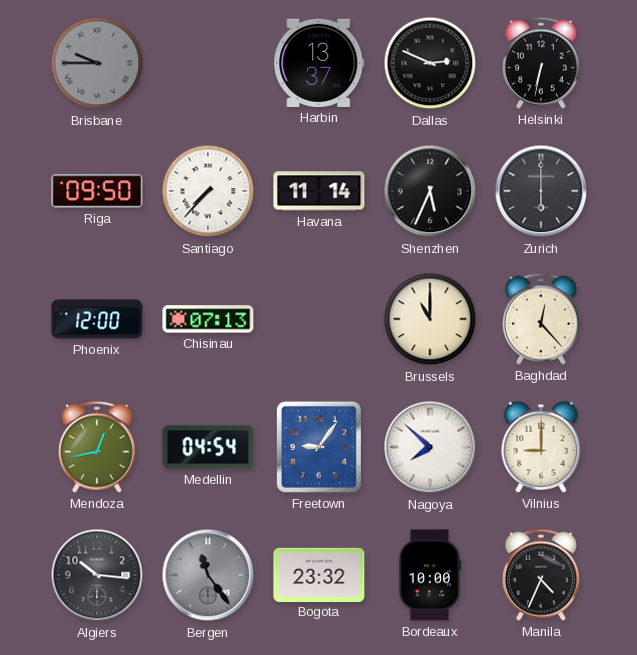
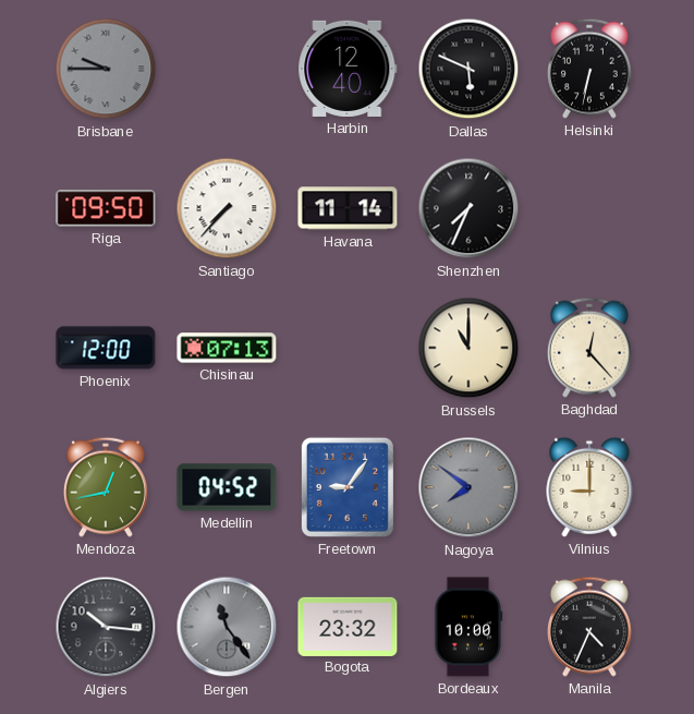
Harbin: 13:37 -> 12:40
Dallas: 2:49 -> 5:49
Shenzhen: 5:34 -> 7:34
Zurich: 6:00 -> none
Medellin: 04:54 -> 04:52
Nagoya: 7:52 -> 7:51
Nagoya dial: white -> grey
